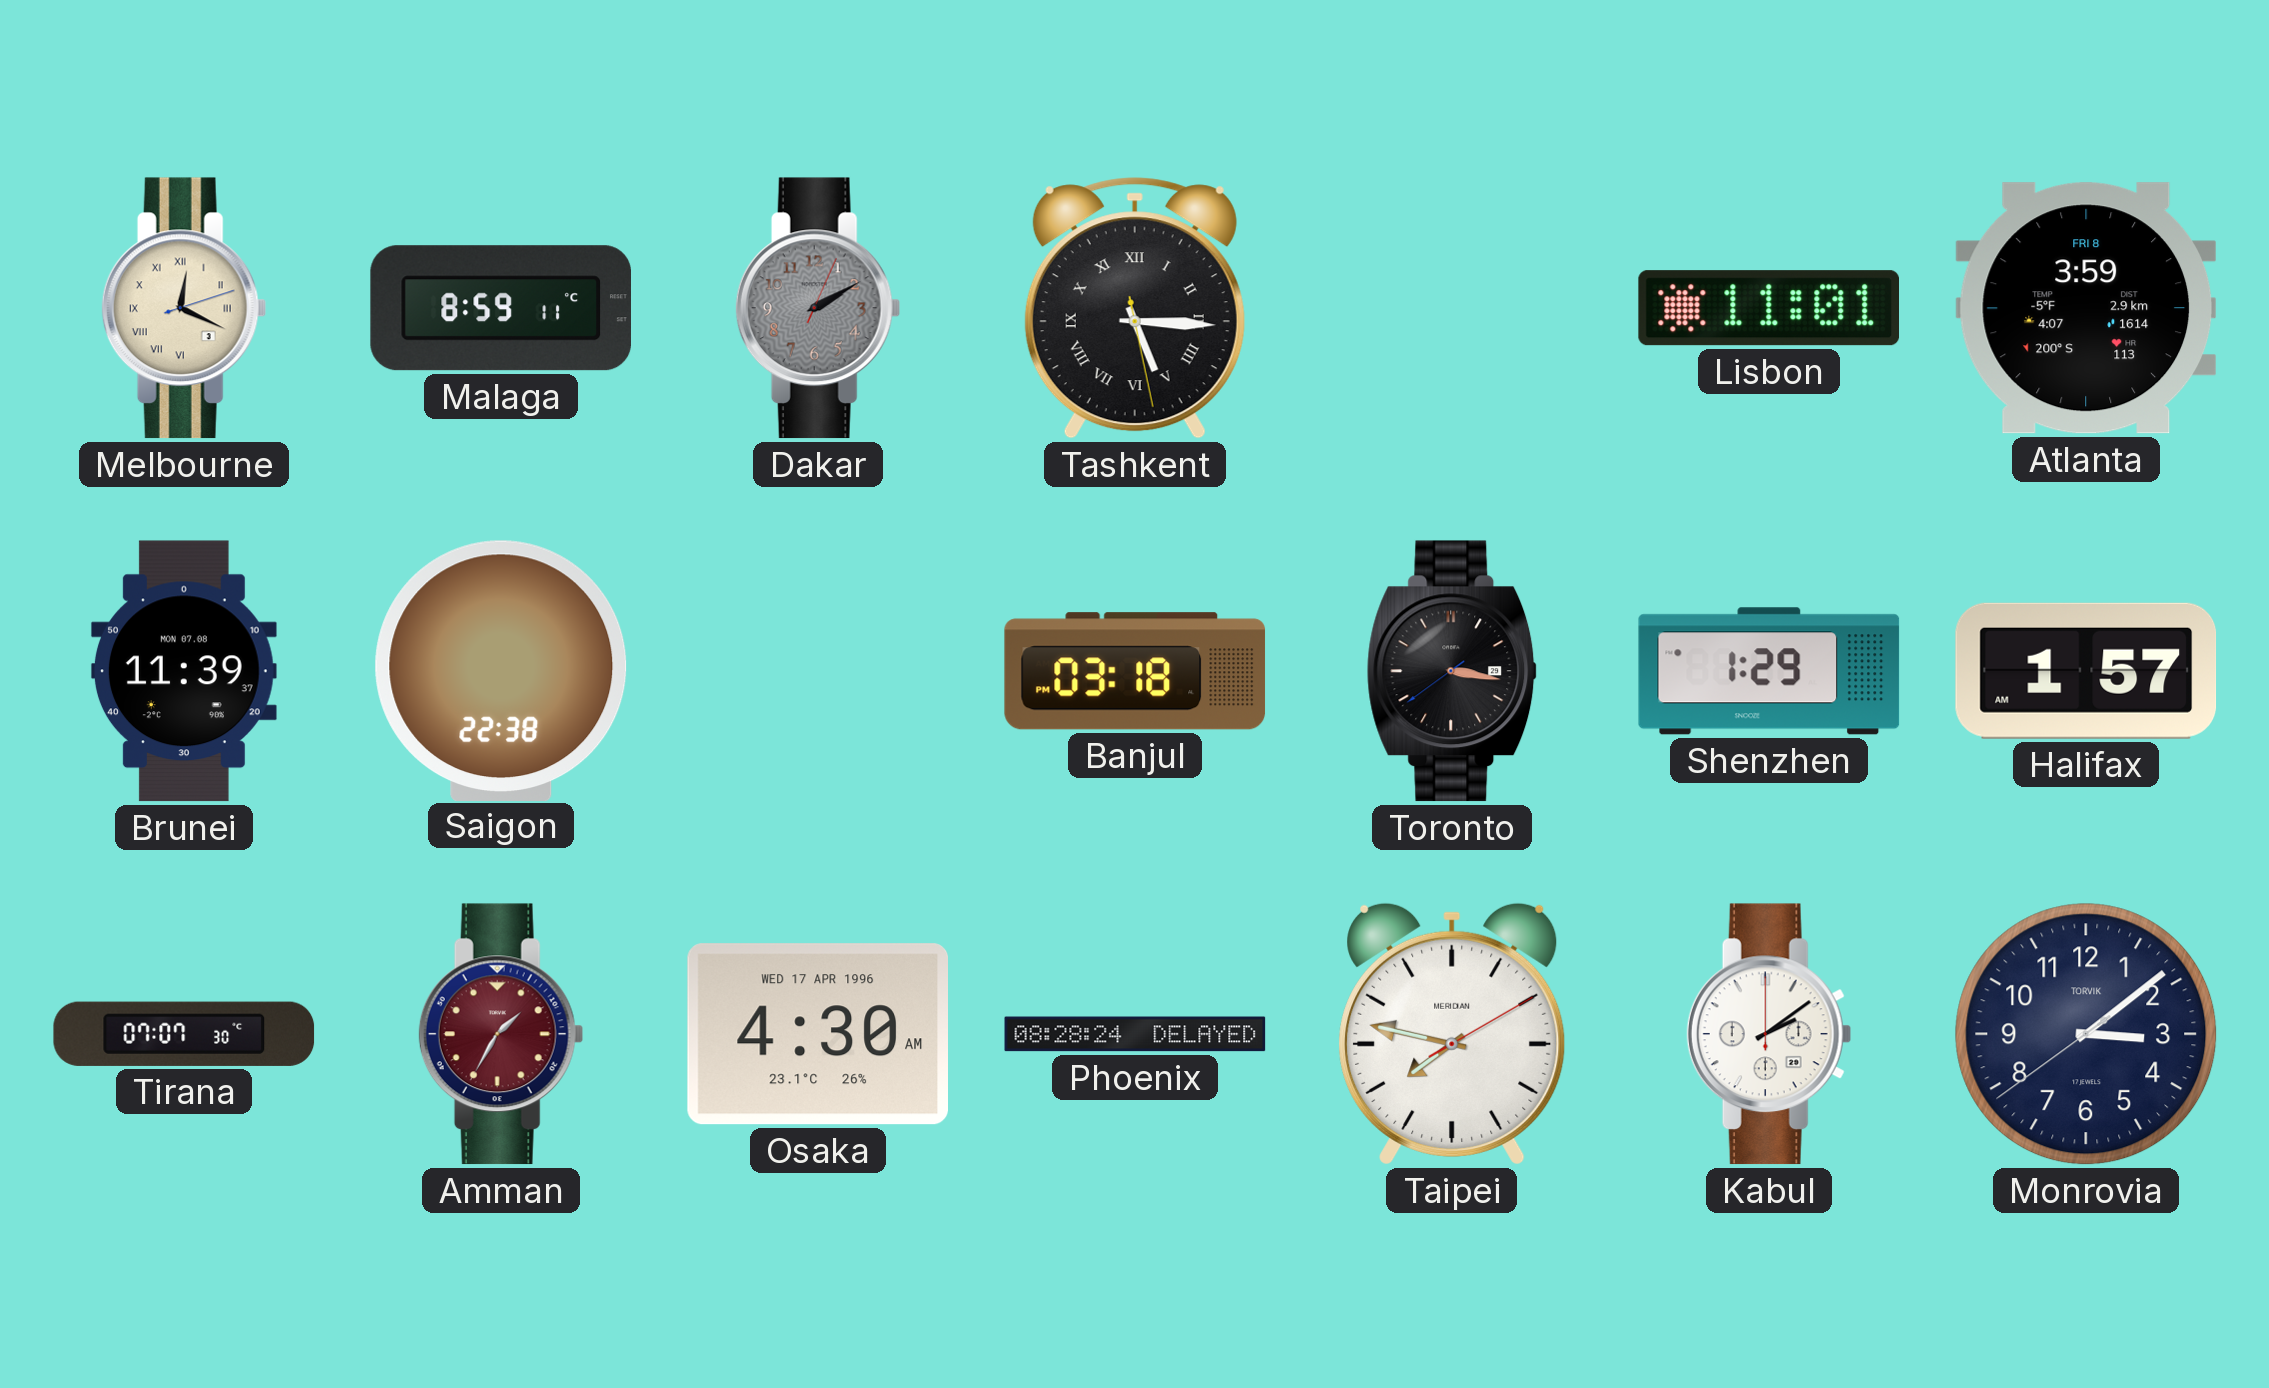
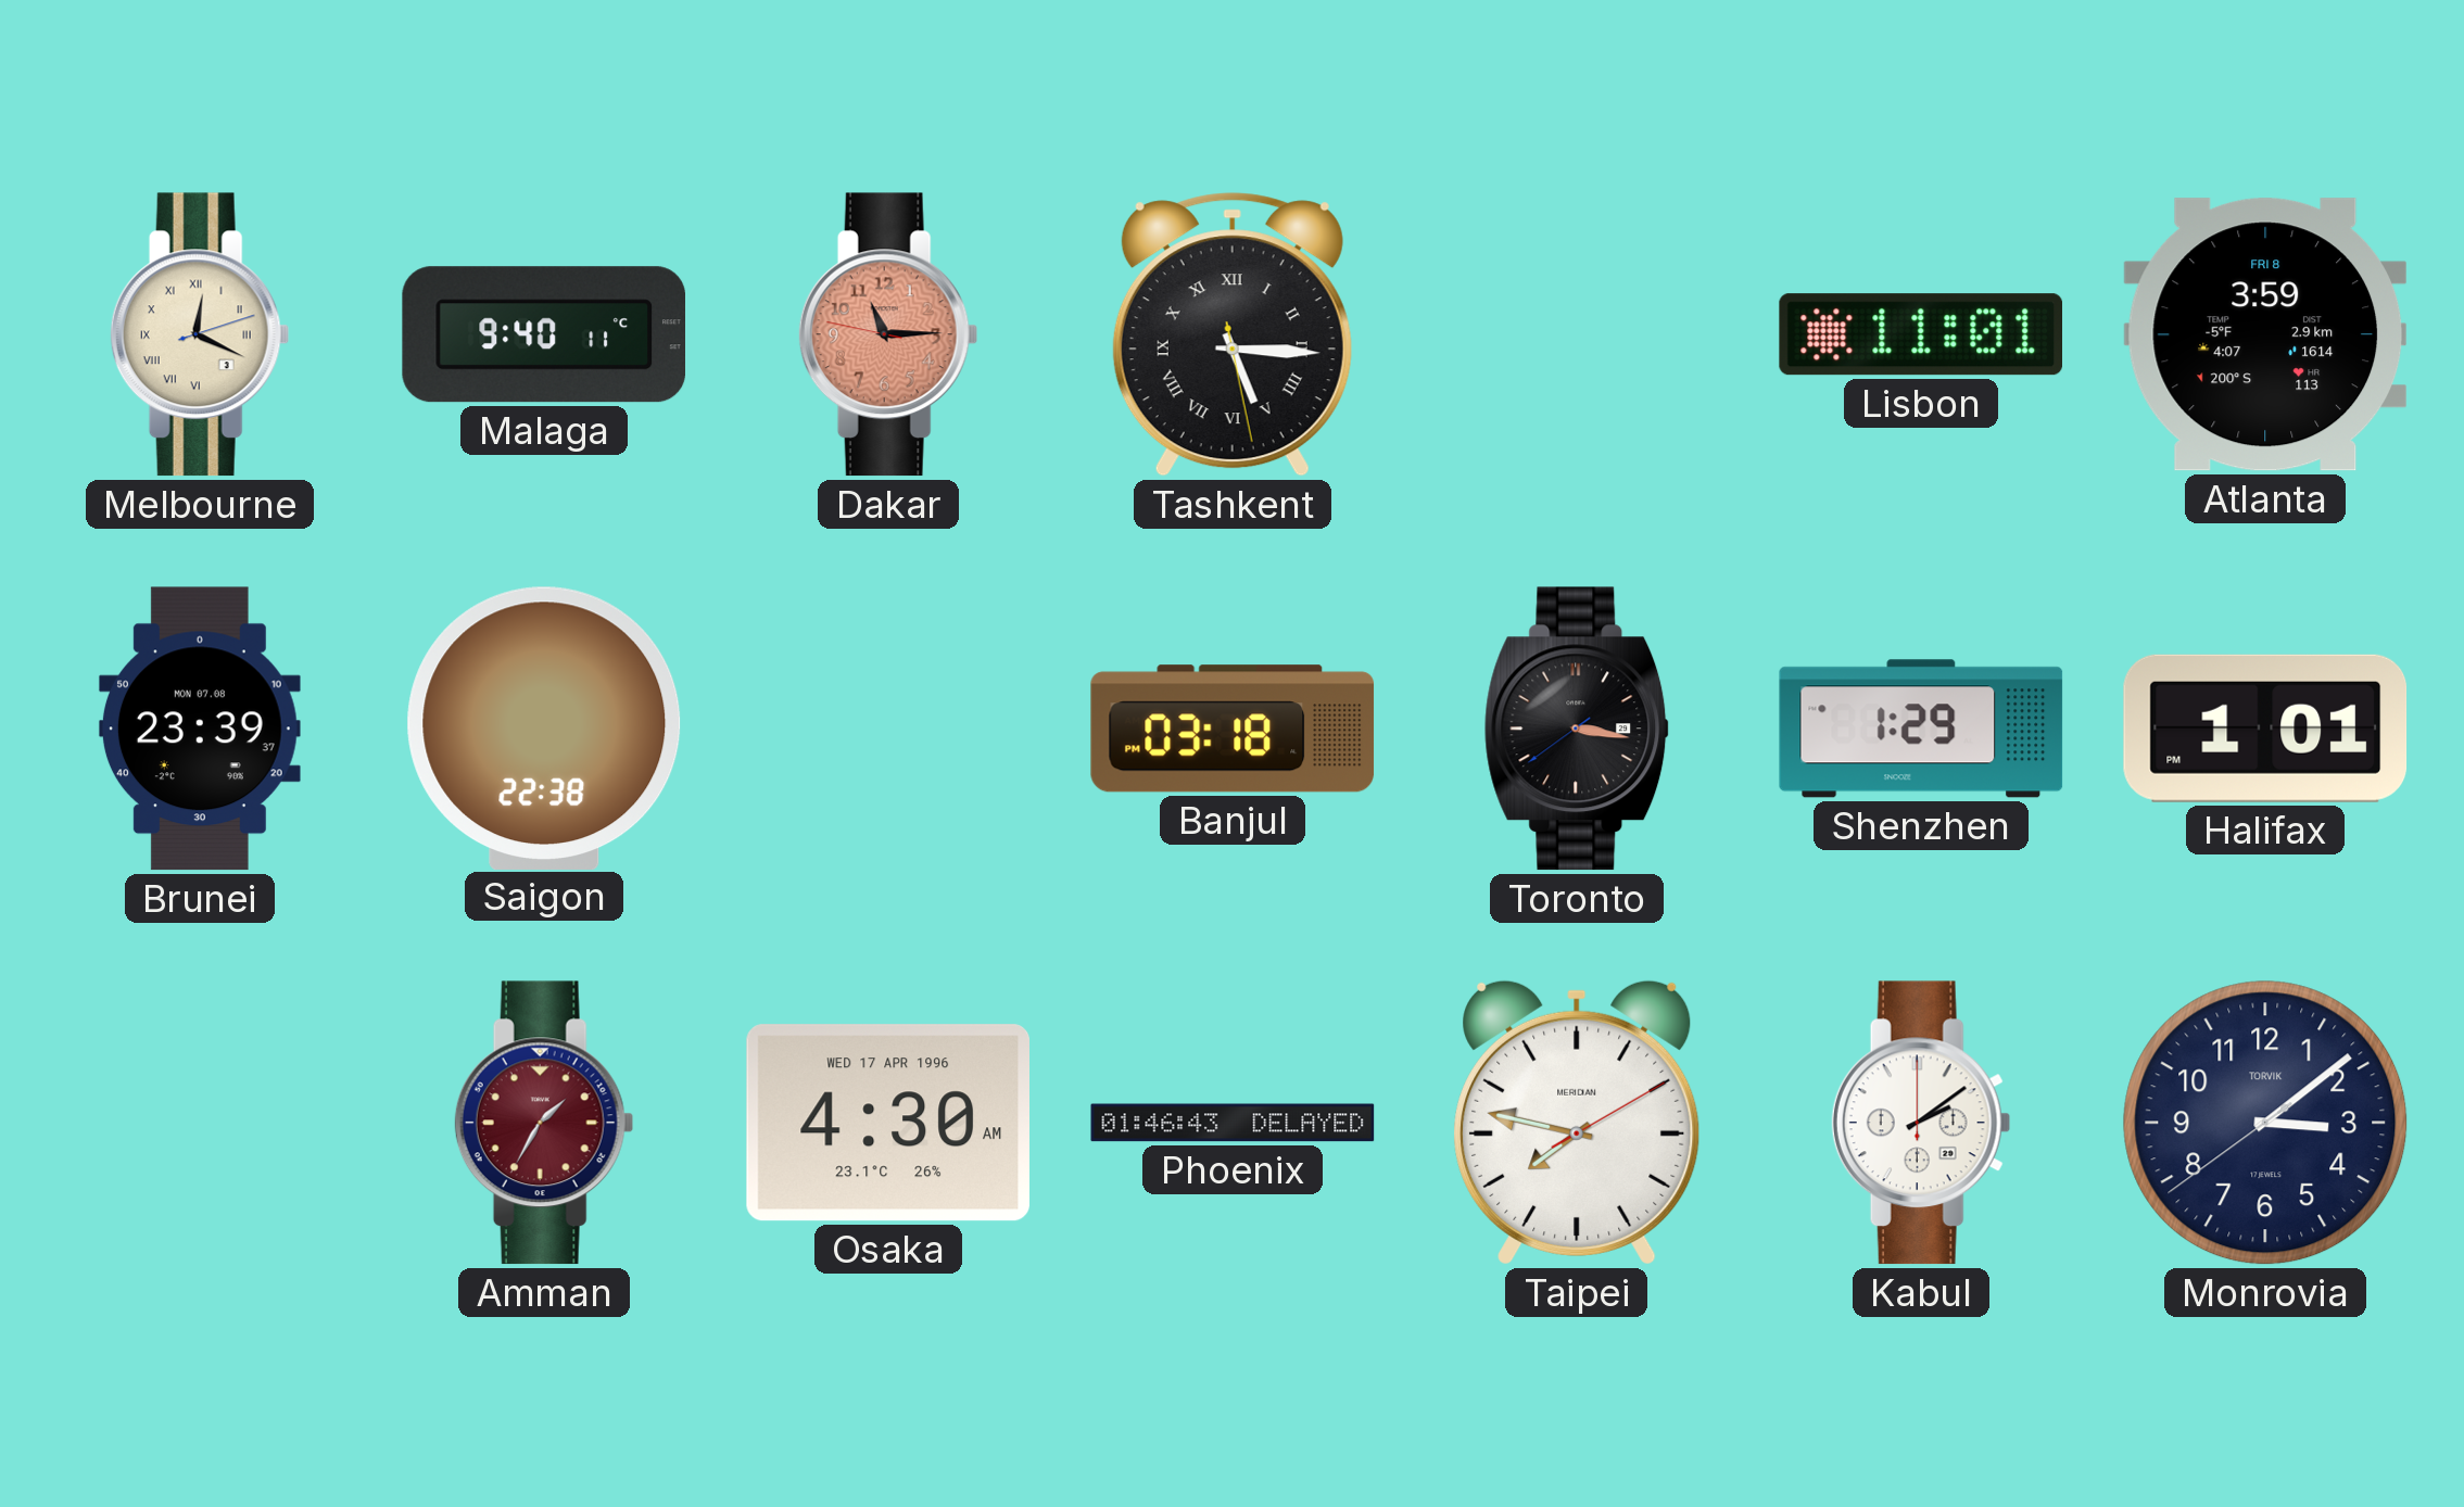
Malaga: 8:59 -> 9:40
Dakar: 2:10 -> 11:14
Dakar dial: grey -> salmon
Brunei: 11:39 -> 23:39
Halifax: 1:57 -> 1:01
Tirana: 07:07 -> none
Phoenix: 08:28 -> 01:46
